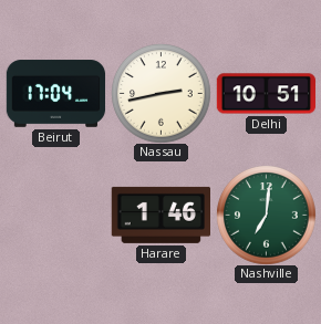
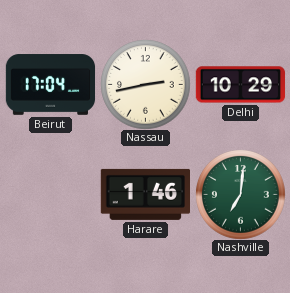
Delhi: 10:51 -> 10:29
